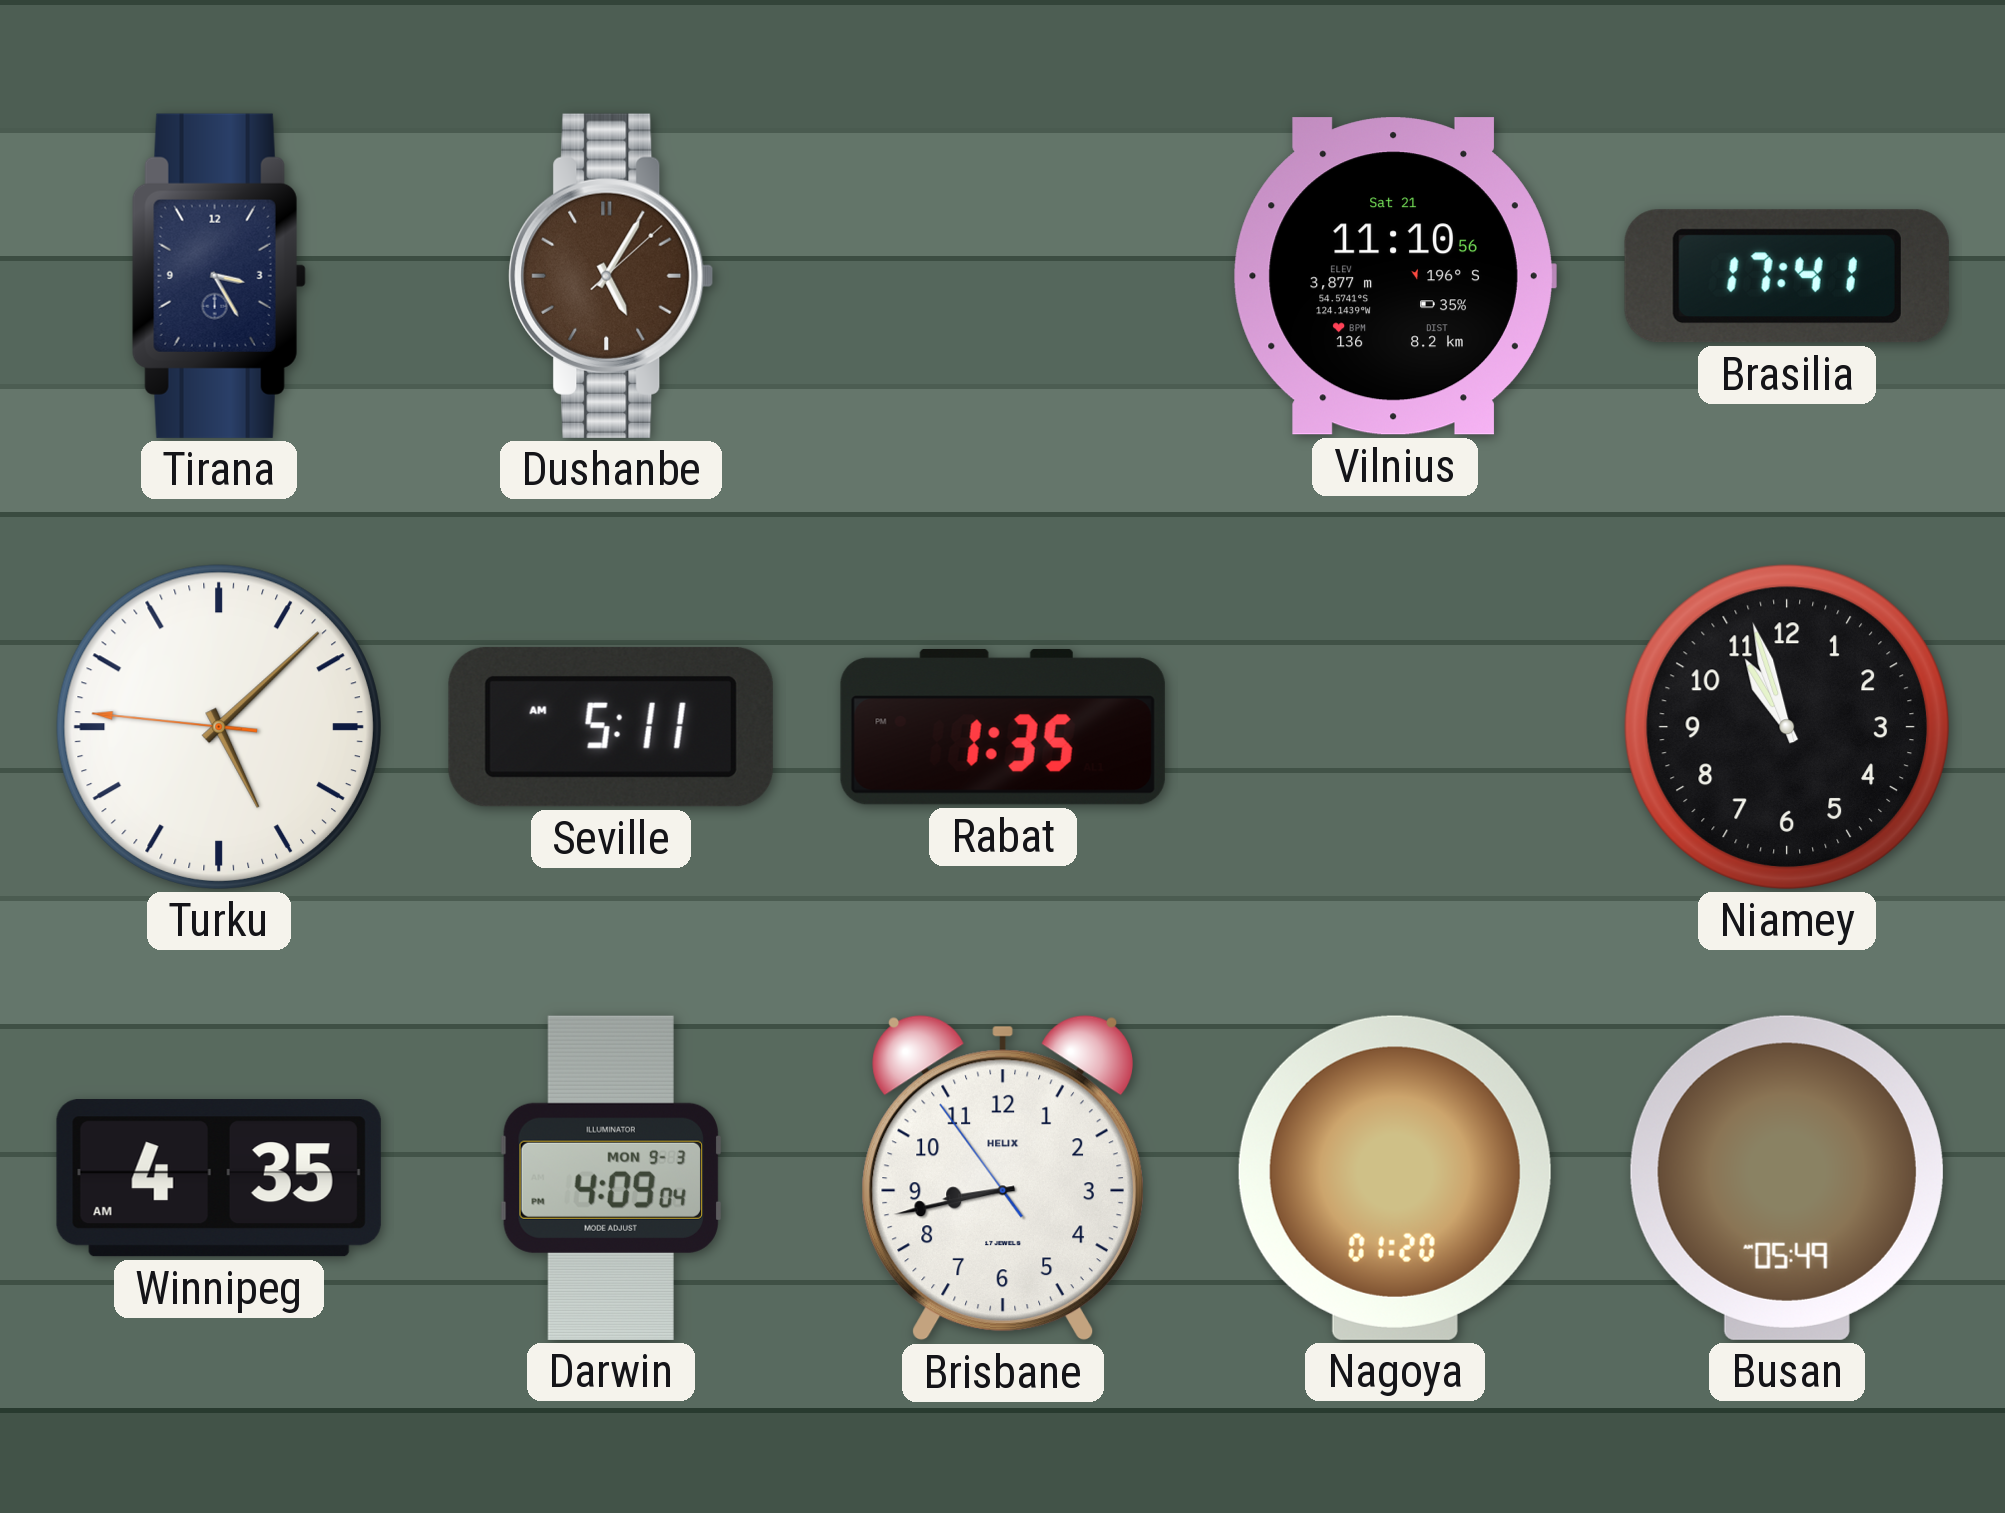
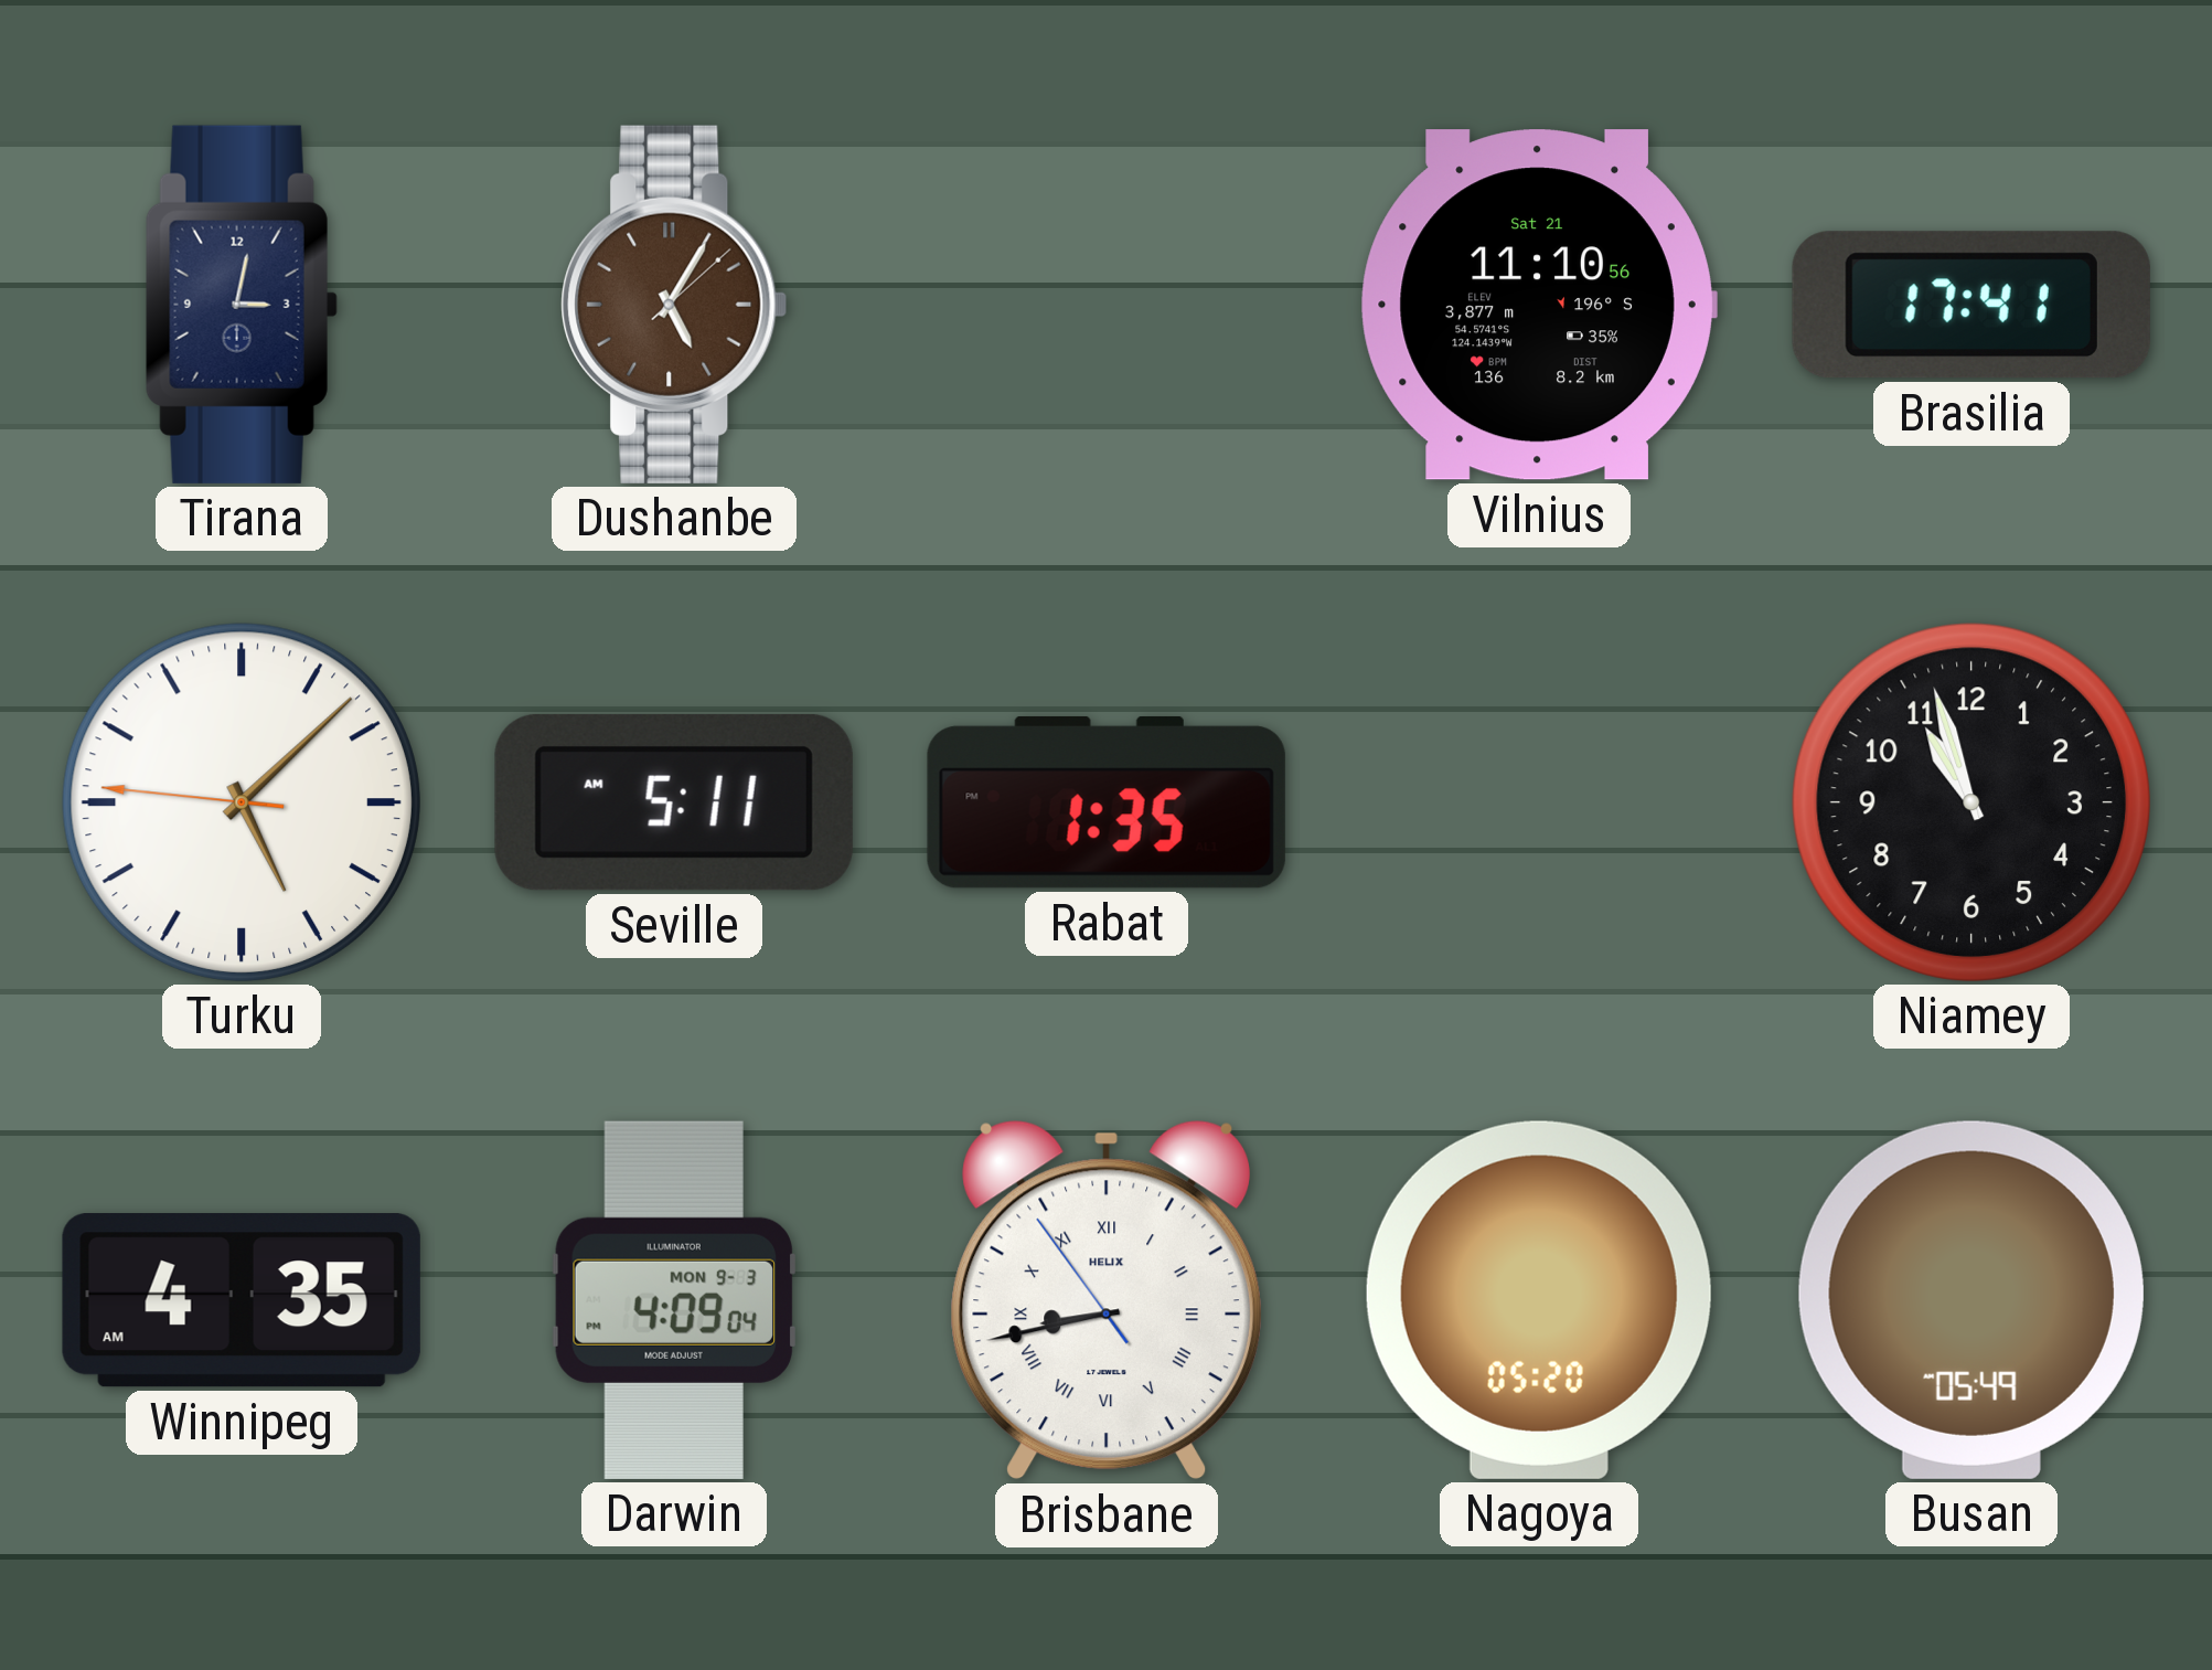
Tirana: 3:25 -> 3:02
Brisbane numerals: Arabic -> Roman
Nagoya: 01:20 -> 05:20
